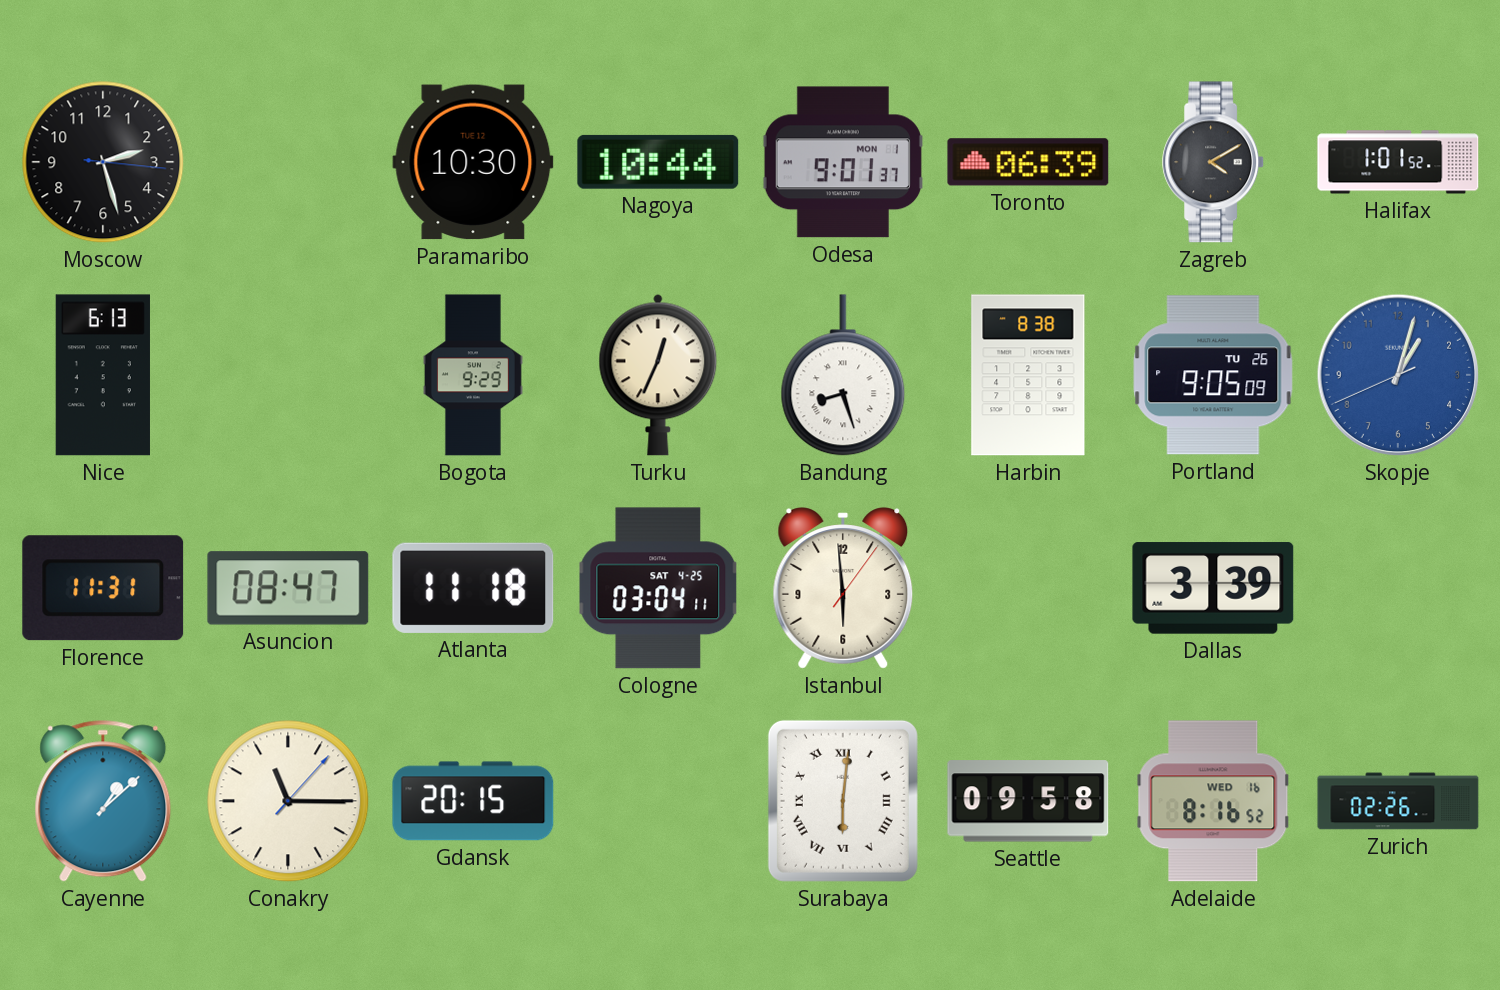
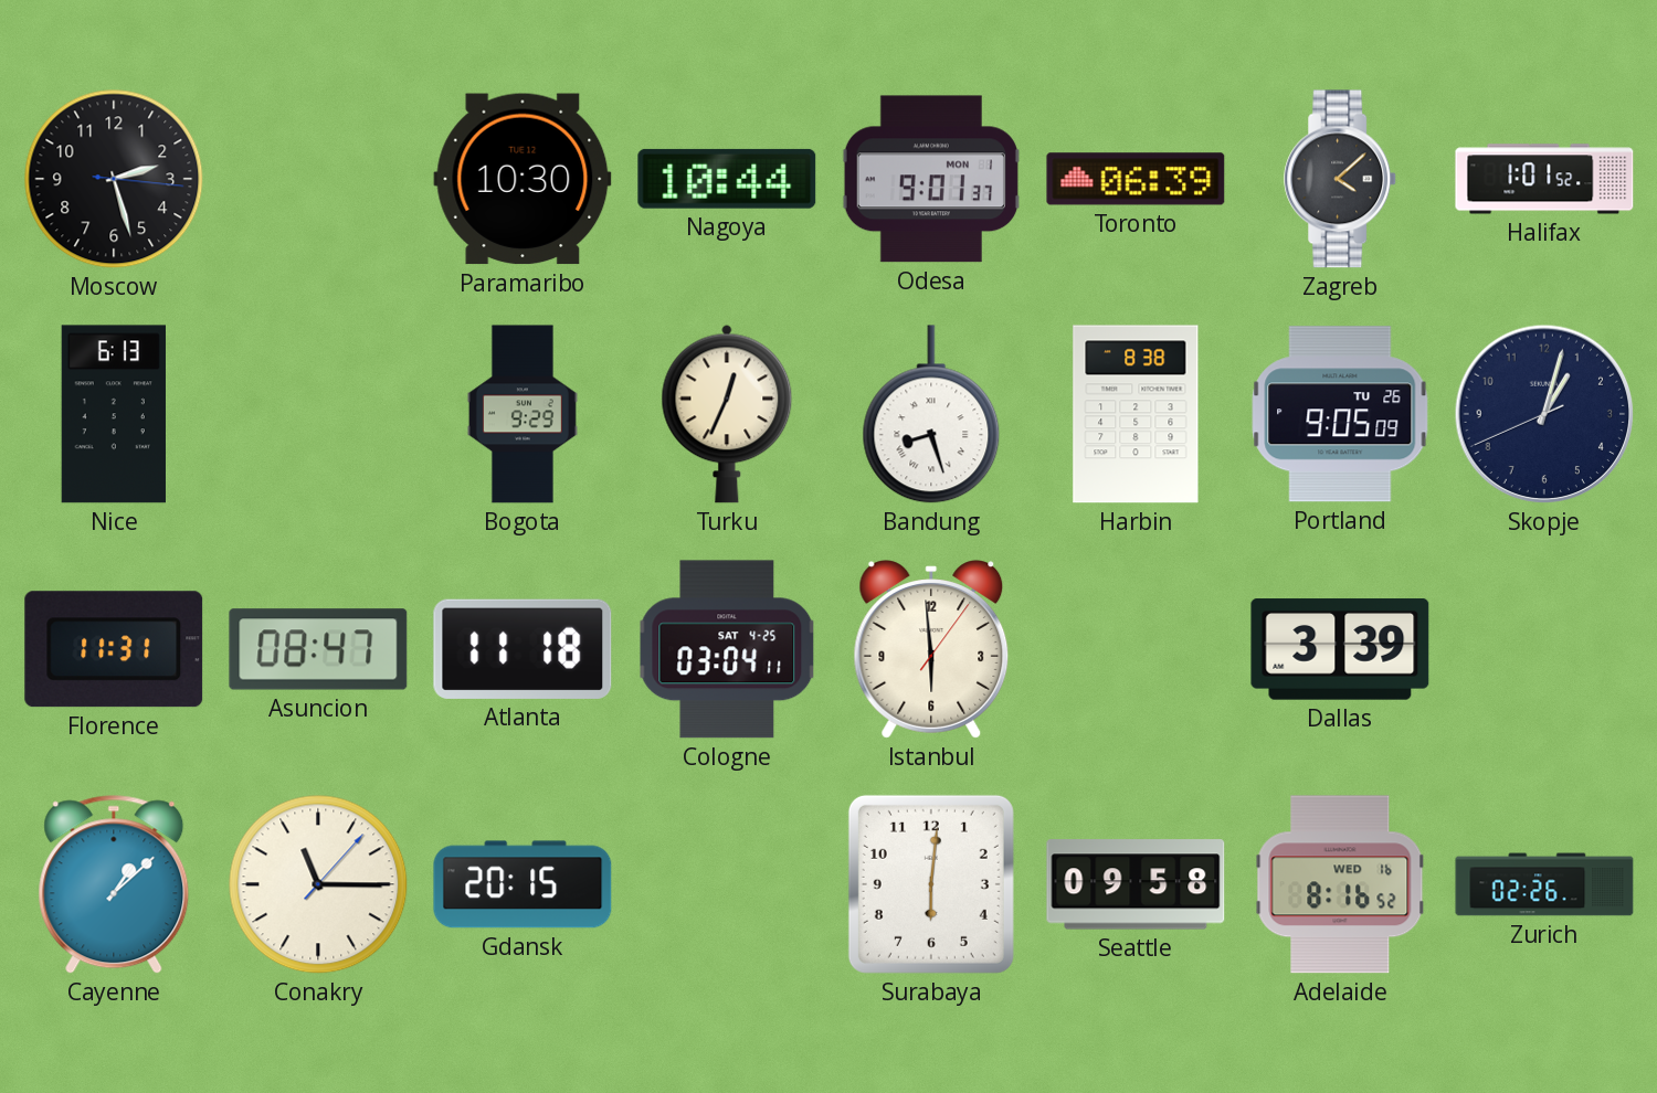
Zagreb: 4:10 -> 4:08
Skopje dial: blue -> navy
Surabaya numerals: Roman -> Arabic
